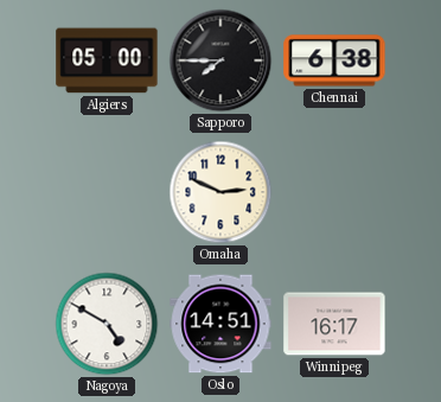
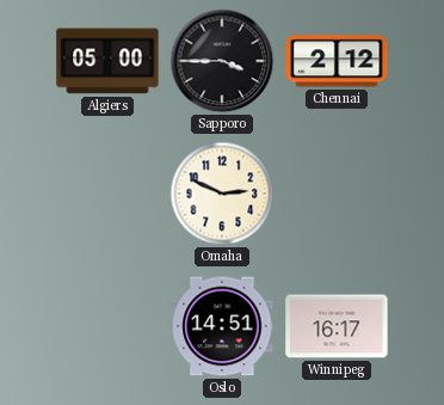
Sapporo: 7:45 -> 3:45
Chennai: 6:38 -> 2:12
Nagoya: 4:50 -> none
